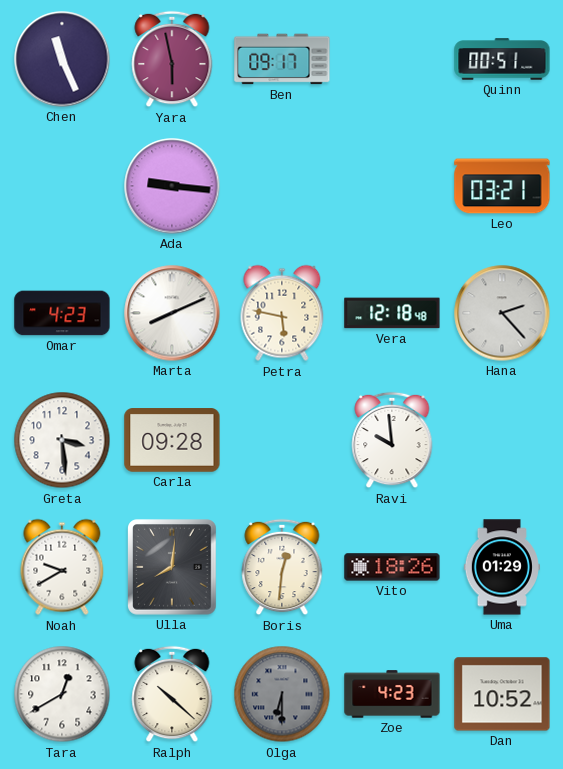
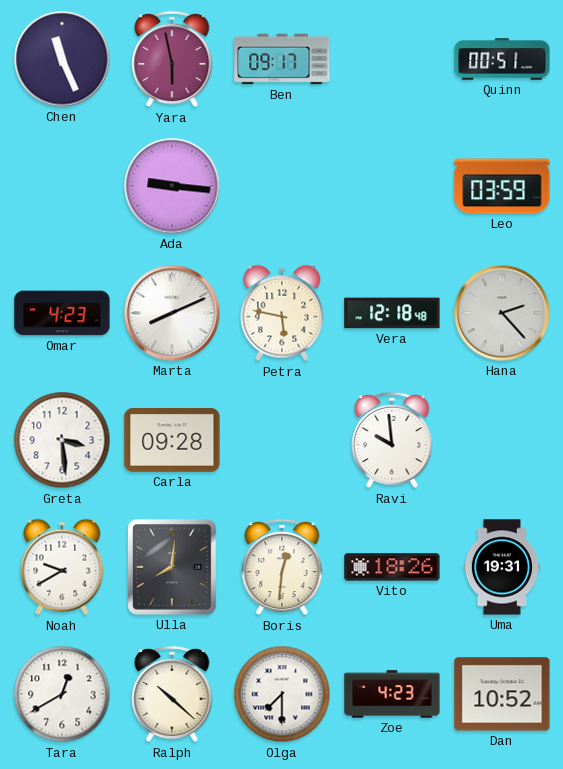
Leo: 03:21 -> 03:59
Uma: 01:29 -> 19:31
Olga: 6:30 -> 7:30
Olga dial: grey -> white
